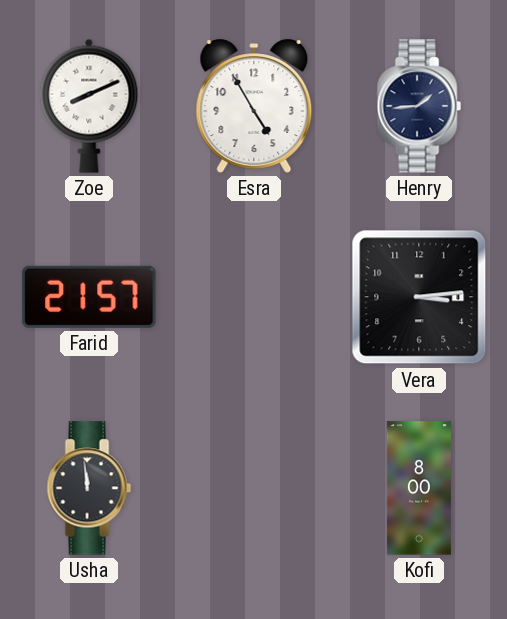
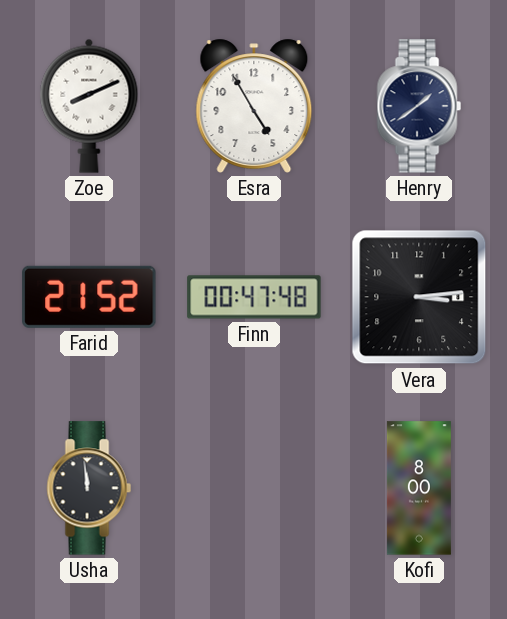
Henry: 1:44 -> 1:39
Farid: 21:57 -> 21:52
Finn: none -> 00:47
